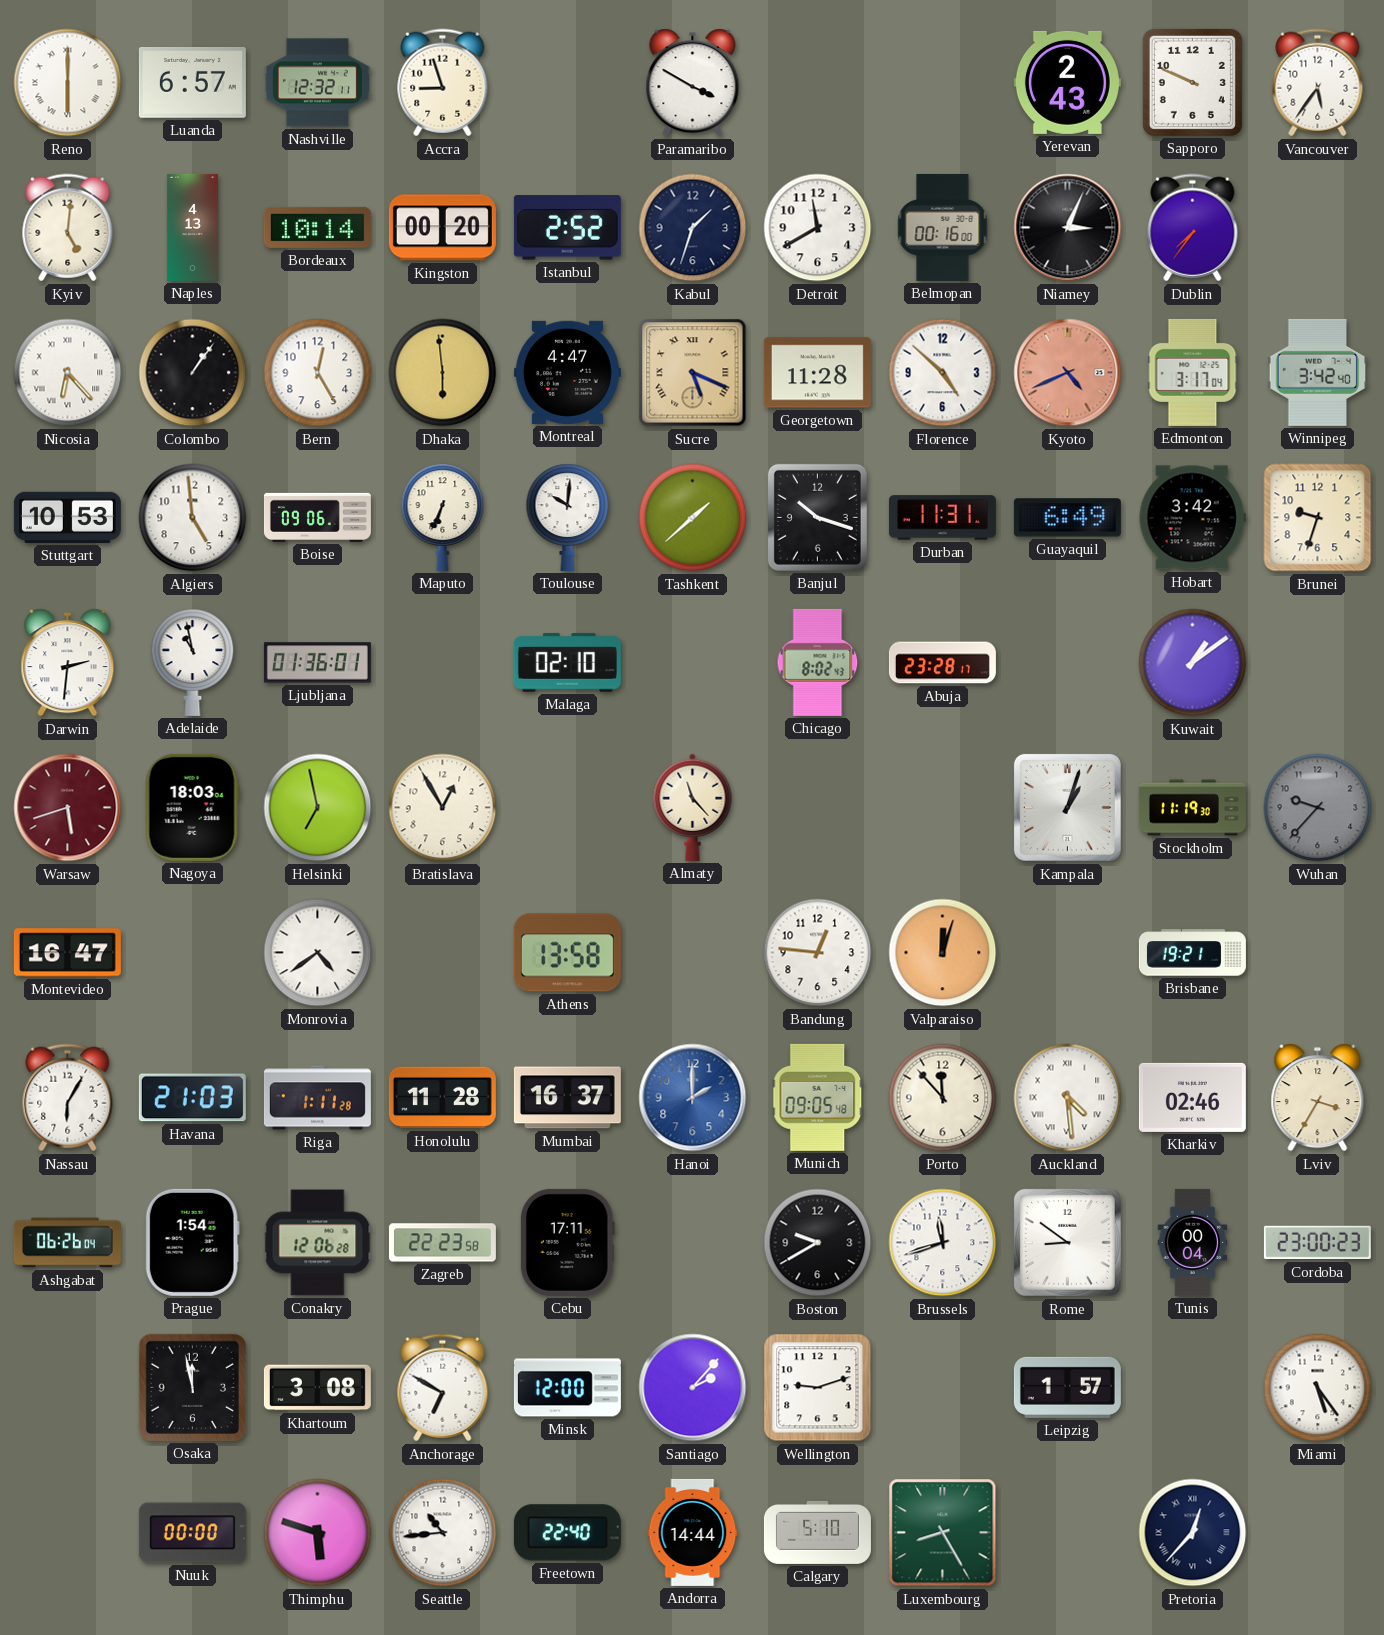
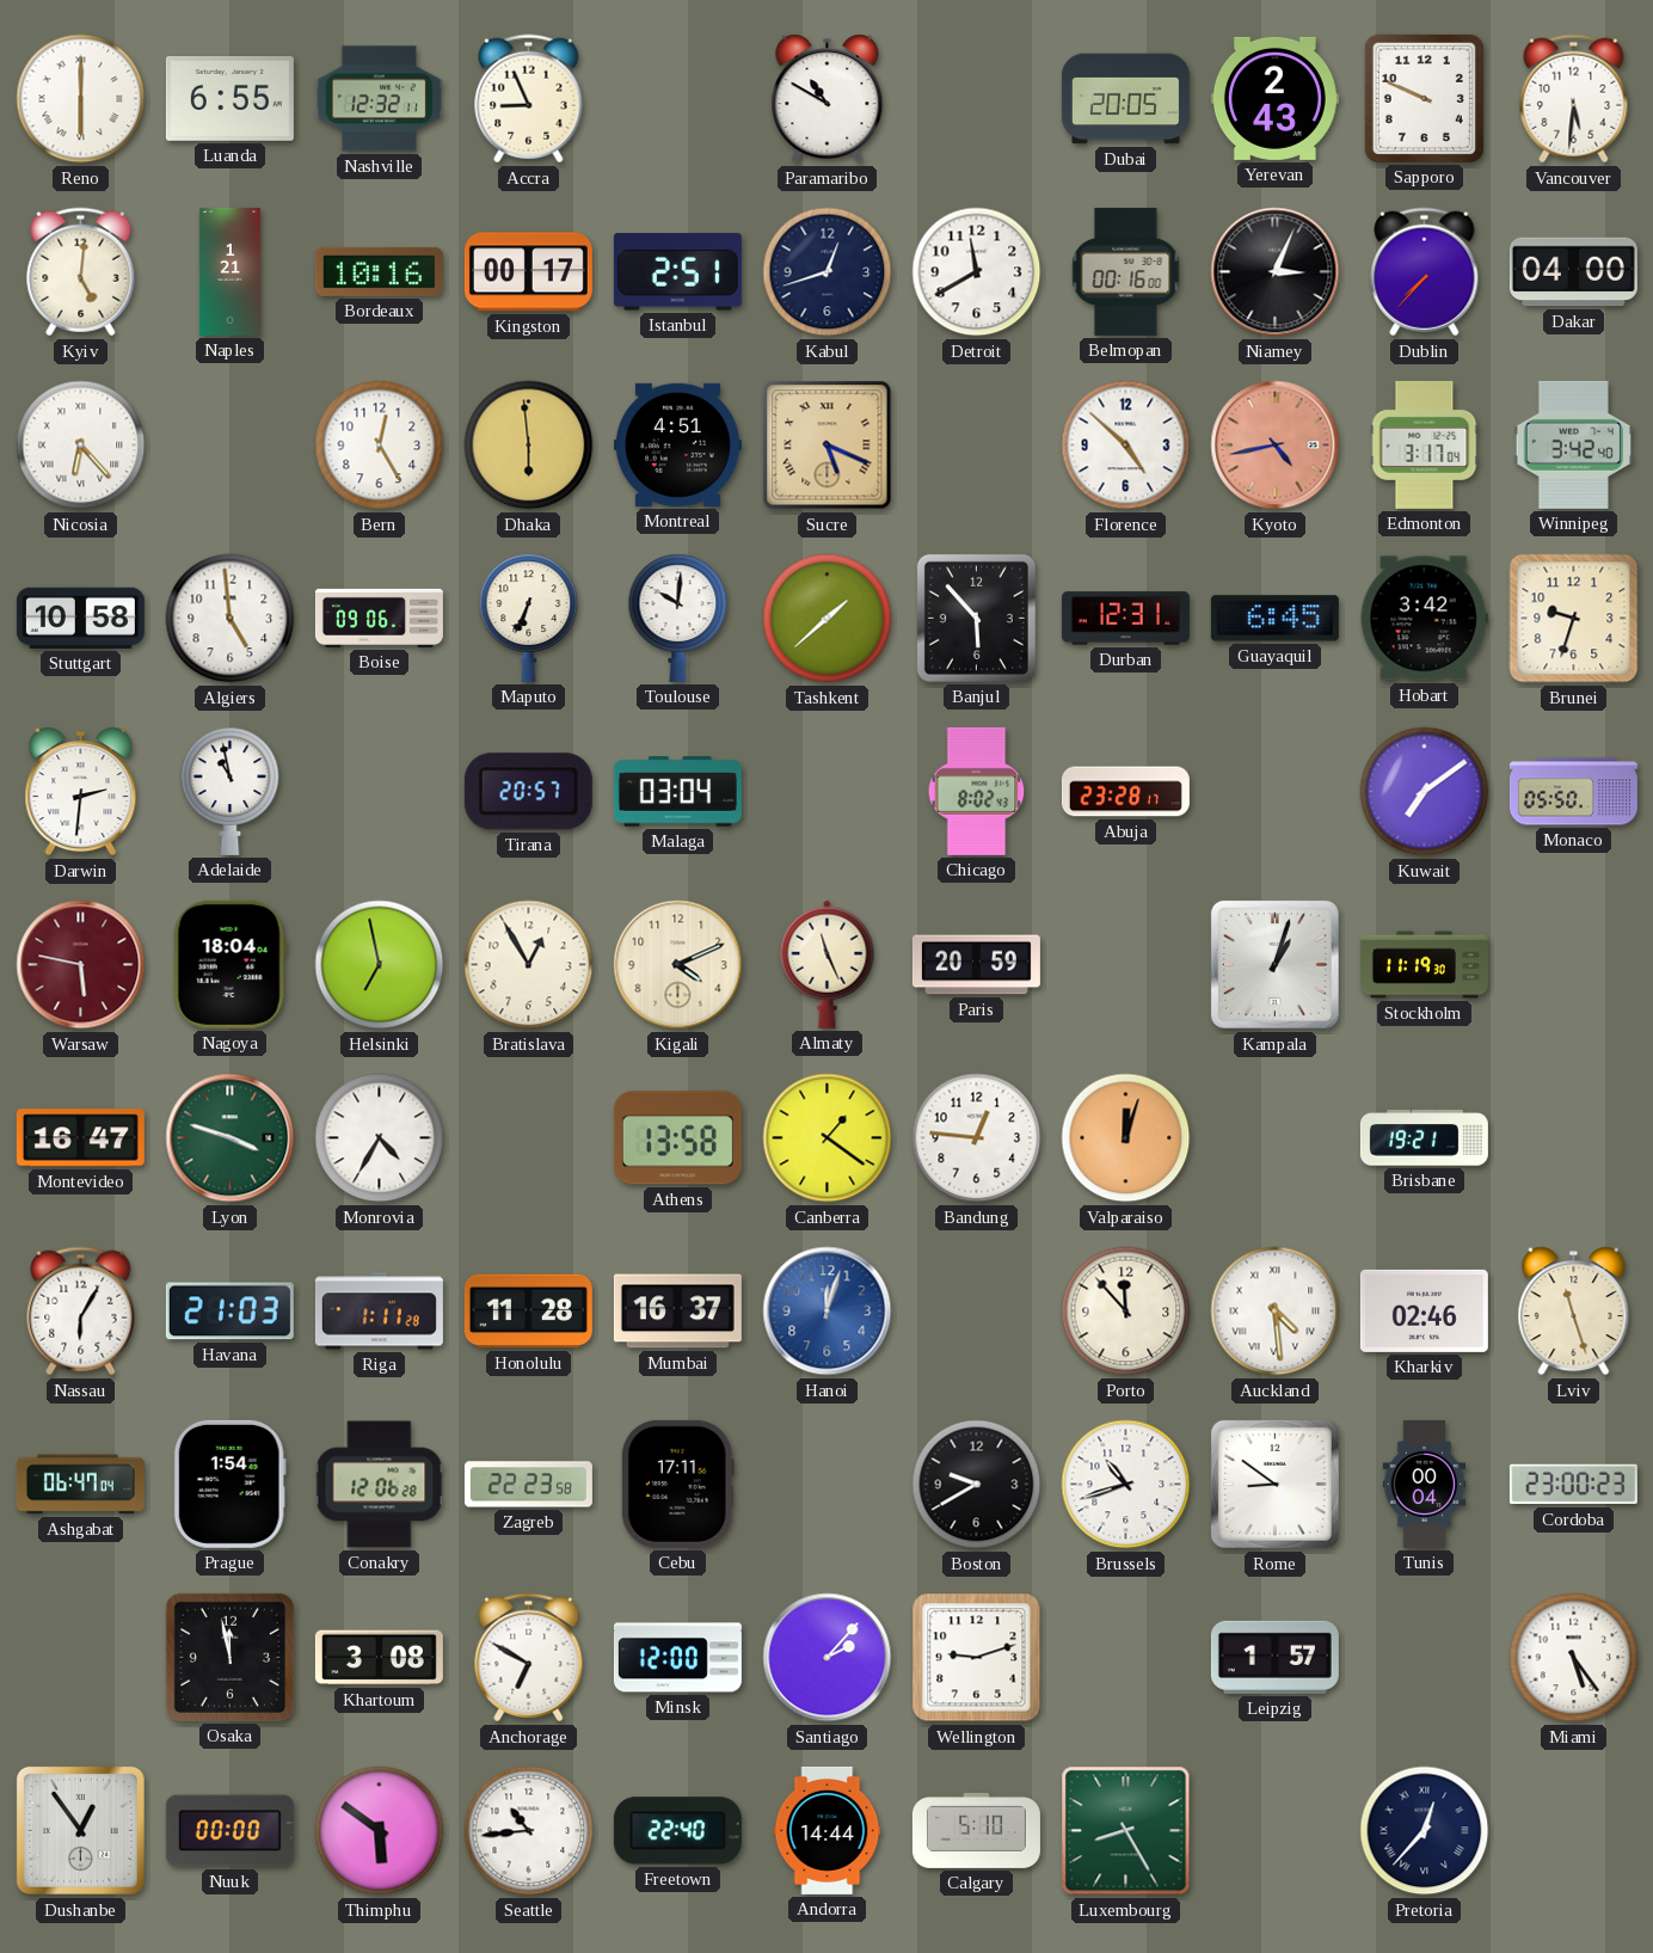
Luanda: 6:57 -> 6:55
Accra: 8:57 -> 8:56
Paramaribo: 3:50 -> 10:50
Dubai: none -> 20:05
Vancouver: 5:36 -> 5:31
Naples: 4:13 -> 1:21
Bordeaux: 10:14 -> 10:16
Kingston: 00:20 -> 00:17
Istanbul: 2:52 -> 2:51
Kabul: 1:33 -> 12:42
Dublin: 7:36 -> 7:37
Dakar: none -> 04:00
Colombo: 1:06 -> none
Montreal: 4:47 -> 4:51
Georgetown: 11:28 -> none
Kyoto: 4:41 -> 4:43
Stuttgart: 10:53 -> 10:58
Banjul: 10:18 -> 5:53
Durban: 11:31 -> 12:31
Guayaquil: 6:49 -> 6:45
Ljubljana: 01:36 -> none
Tirana: none -> 20:57
Malaga: 02:10 -> 03:04
Kuwait: 1:09 -> 7:09
Monaco: none -> 05:50
Warsaw: 5:42 -> 5:47
Nagoya: 18:03 -> 18:04
Kigali: none -> 4:11
Almaty: 11:23 -> 11:26
Paris: none -> 20:59
Wuhan: 9:37 -> none
Lyon: none -> 3:48
Monrovia: 4:39 -> 4:35
Canberra: none -> 1:21
Hanoi: 2:00 -> 12:03
Munich: 09:05 -> none
Lviv: 3:35 -> 11:27
Ashgabat: 06:26 -> 06:47
Brussels: 11:42 -> 10:42
Dushanbe: none -> 12:54
Thimphu: 5:48 -> 5:51
